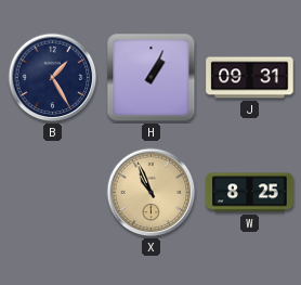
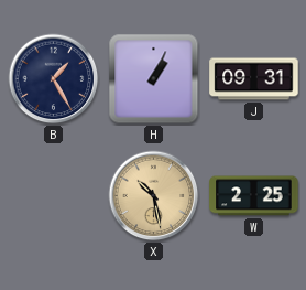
X: 10:56 -> 10:28
W: 8:25 -> 2:25
